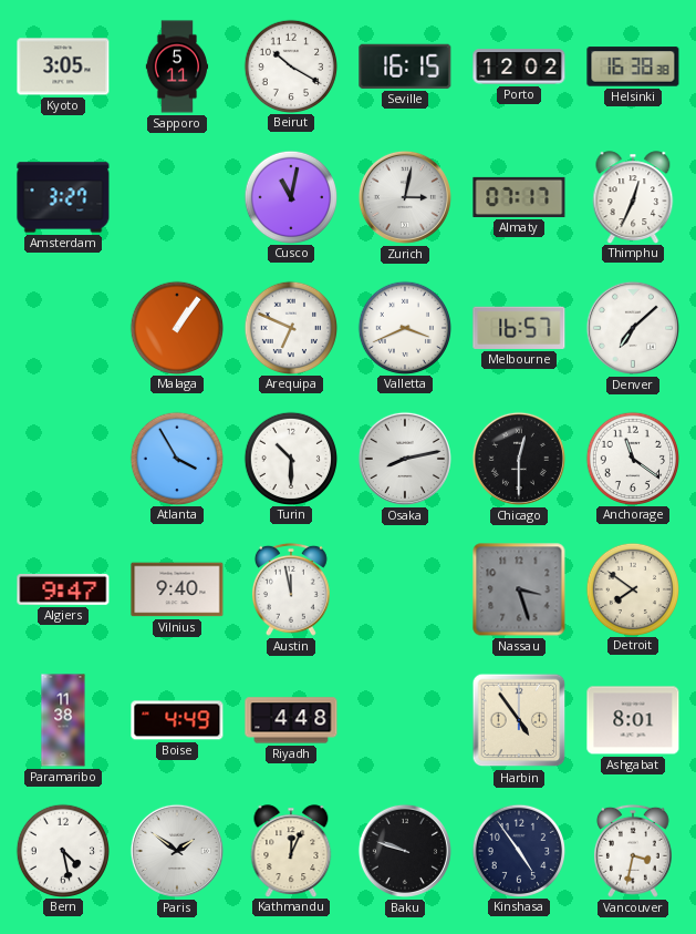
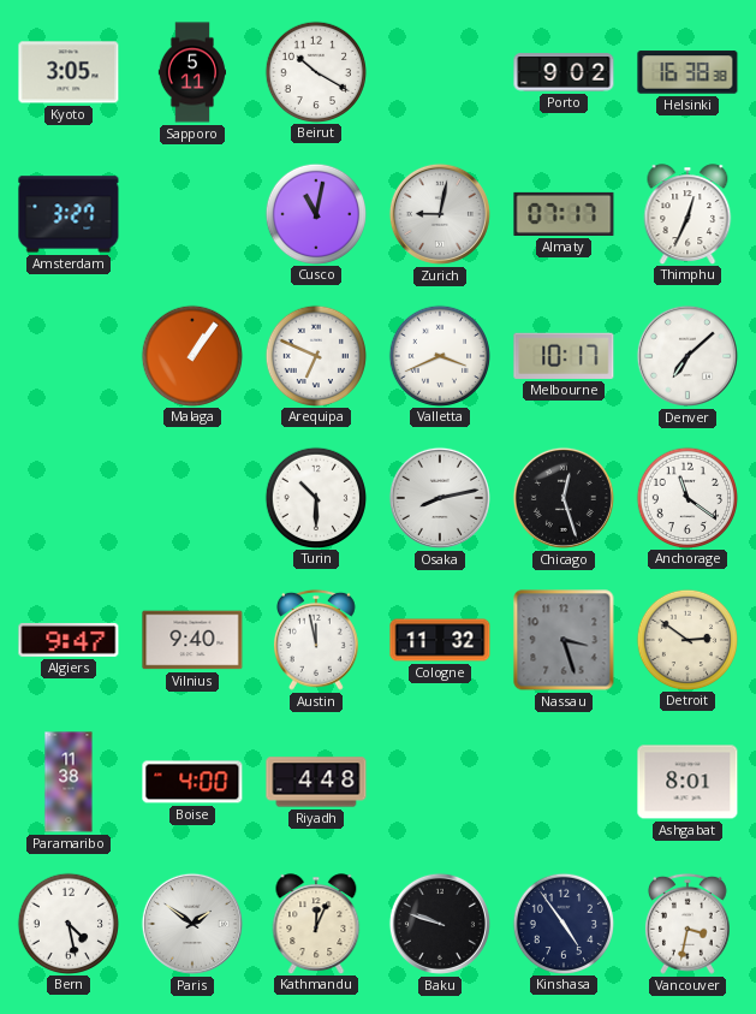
Seville: 16:15 -> none
Porto: 12:02 -> 9:02
Zurich: 3:02 -> 9:02
Melbourne: 16:57 -> 10:17
Atlanta: 3:55 -> none
Chicago: 12:30 -> 12:27
Cologne: none -> 11:32
Detroit: 7:51 -> 2:51
Boise: 4:49 -> 4:00
Harbin: 4:54 -> none
